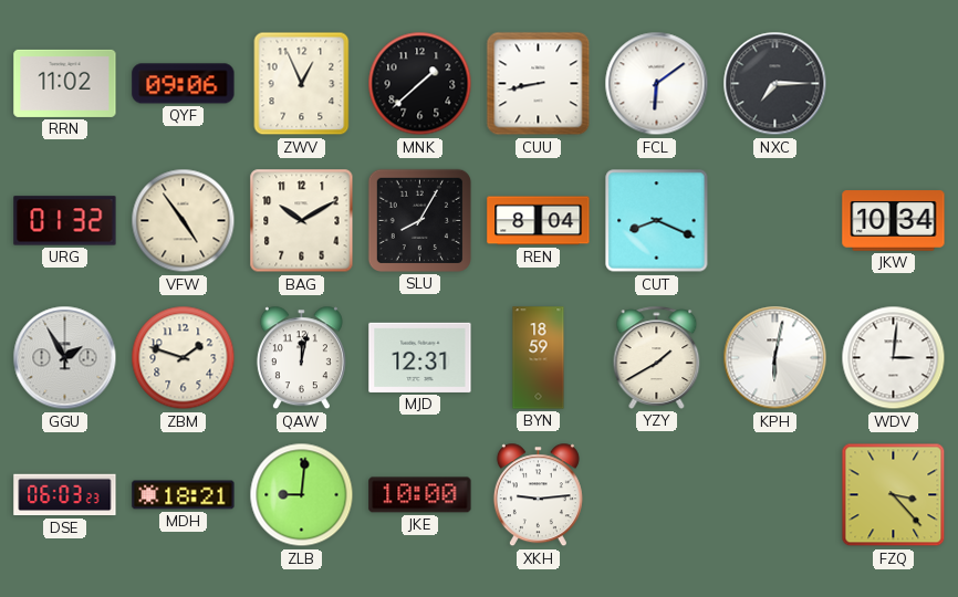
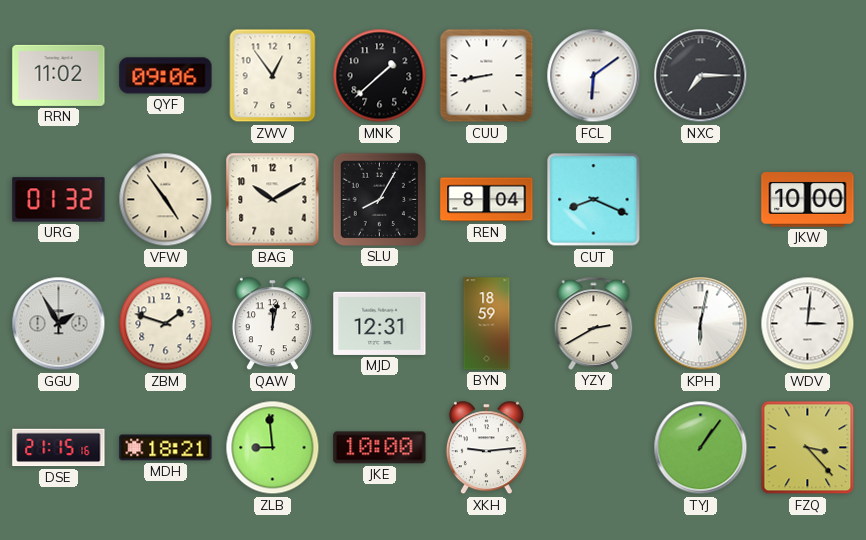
ZWV: 12:56 -> 12:54
JKW: 10:34 -> 10:00
YZY: 1:40 -> 2:40
DSE: 06:03 -> 21:15
ZLB: 9:01 -> 8:59
TYJ: none -> 1:06
